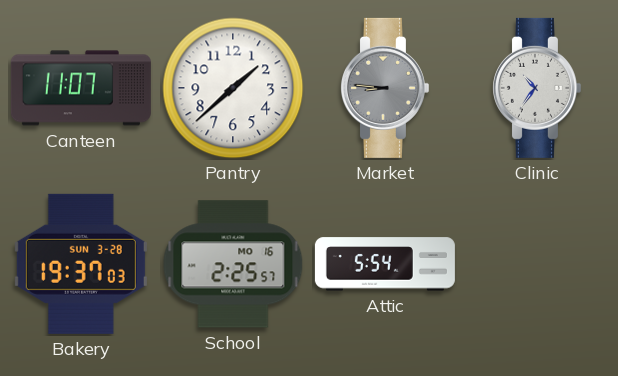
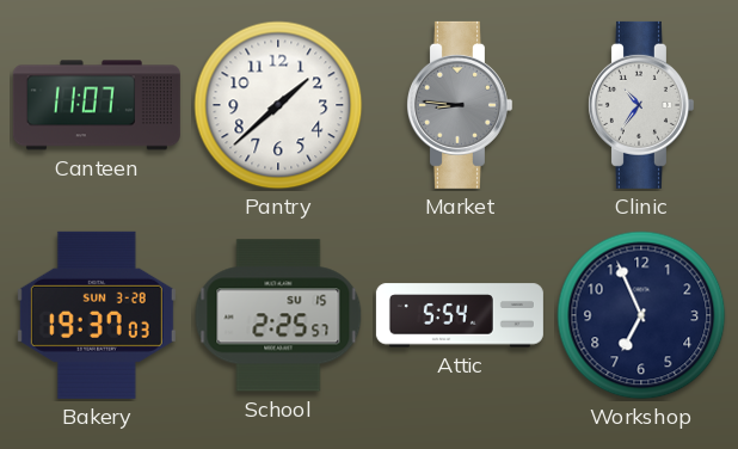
School date: MO 16 -> SU 15
Workshop: none -> 6:56
